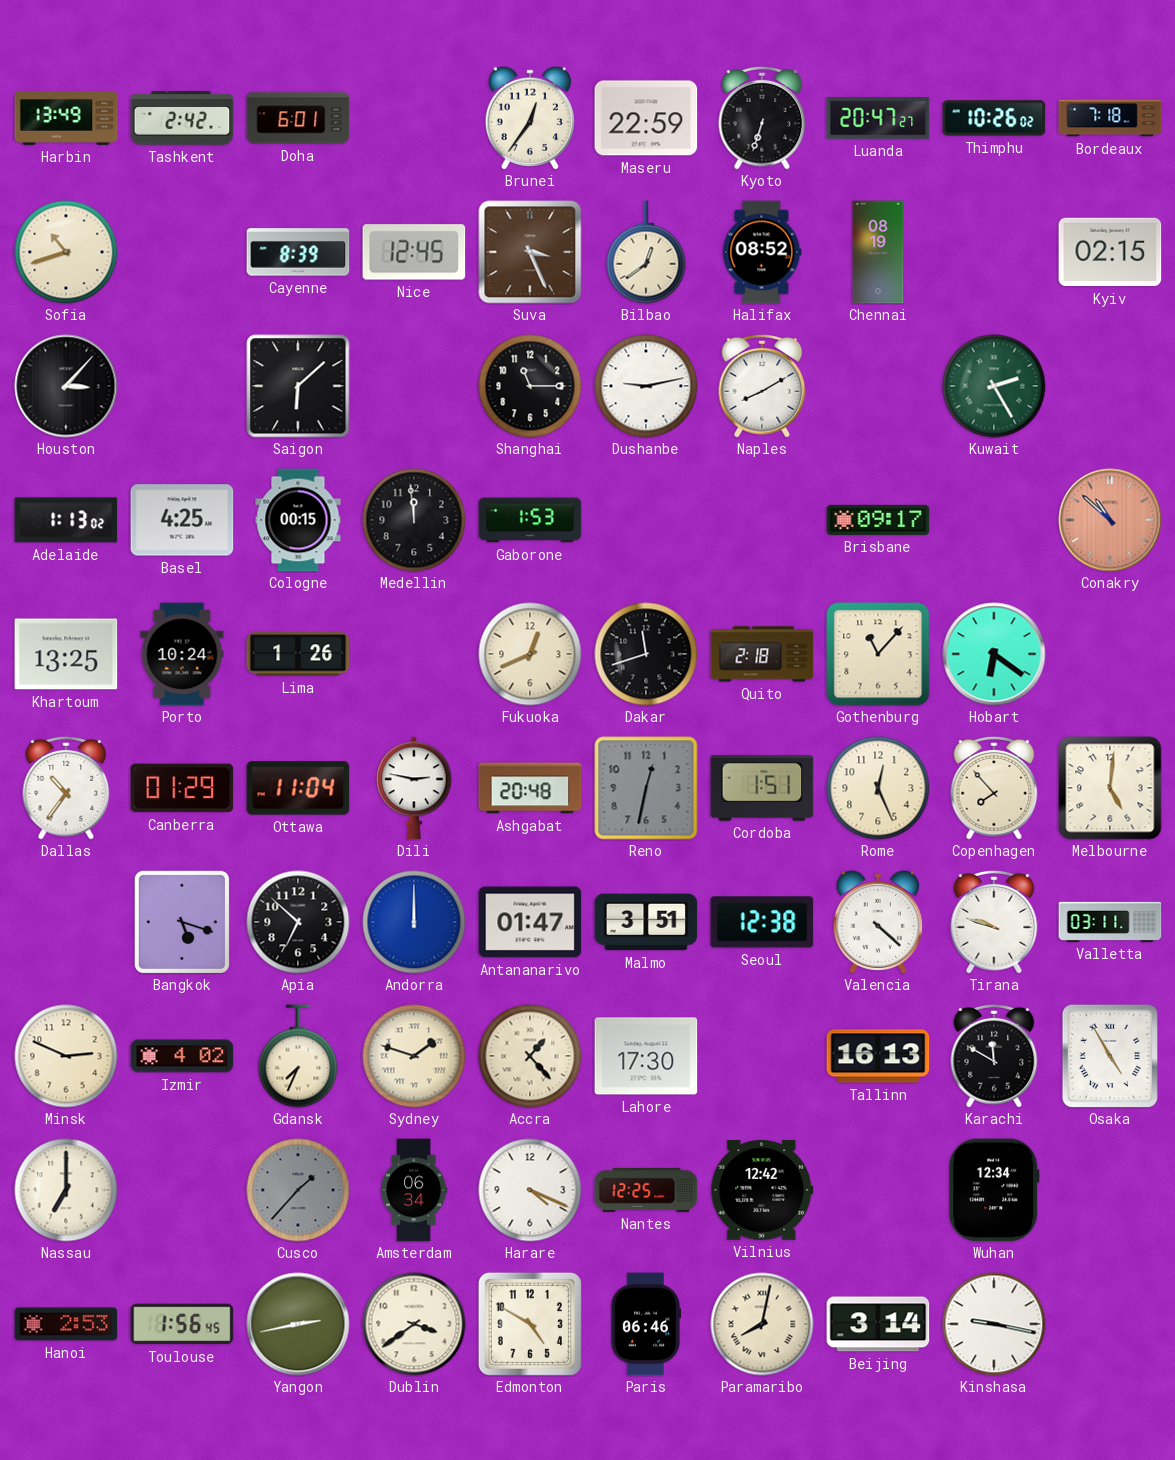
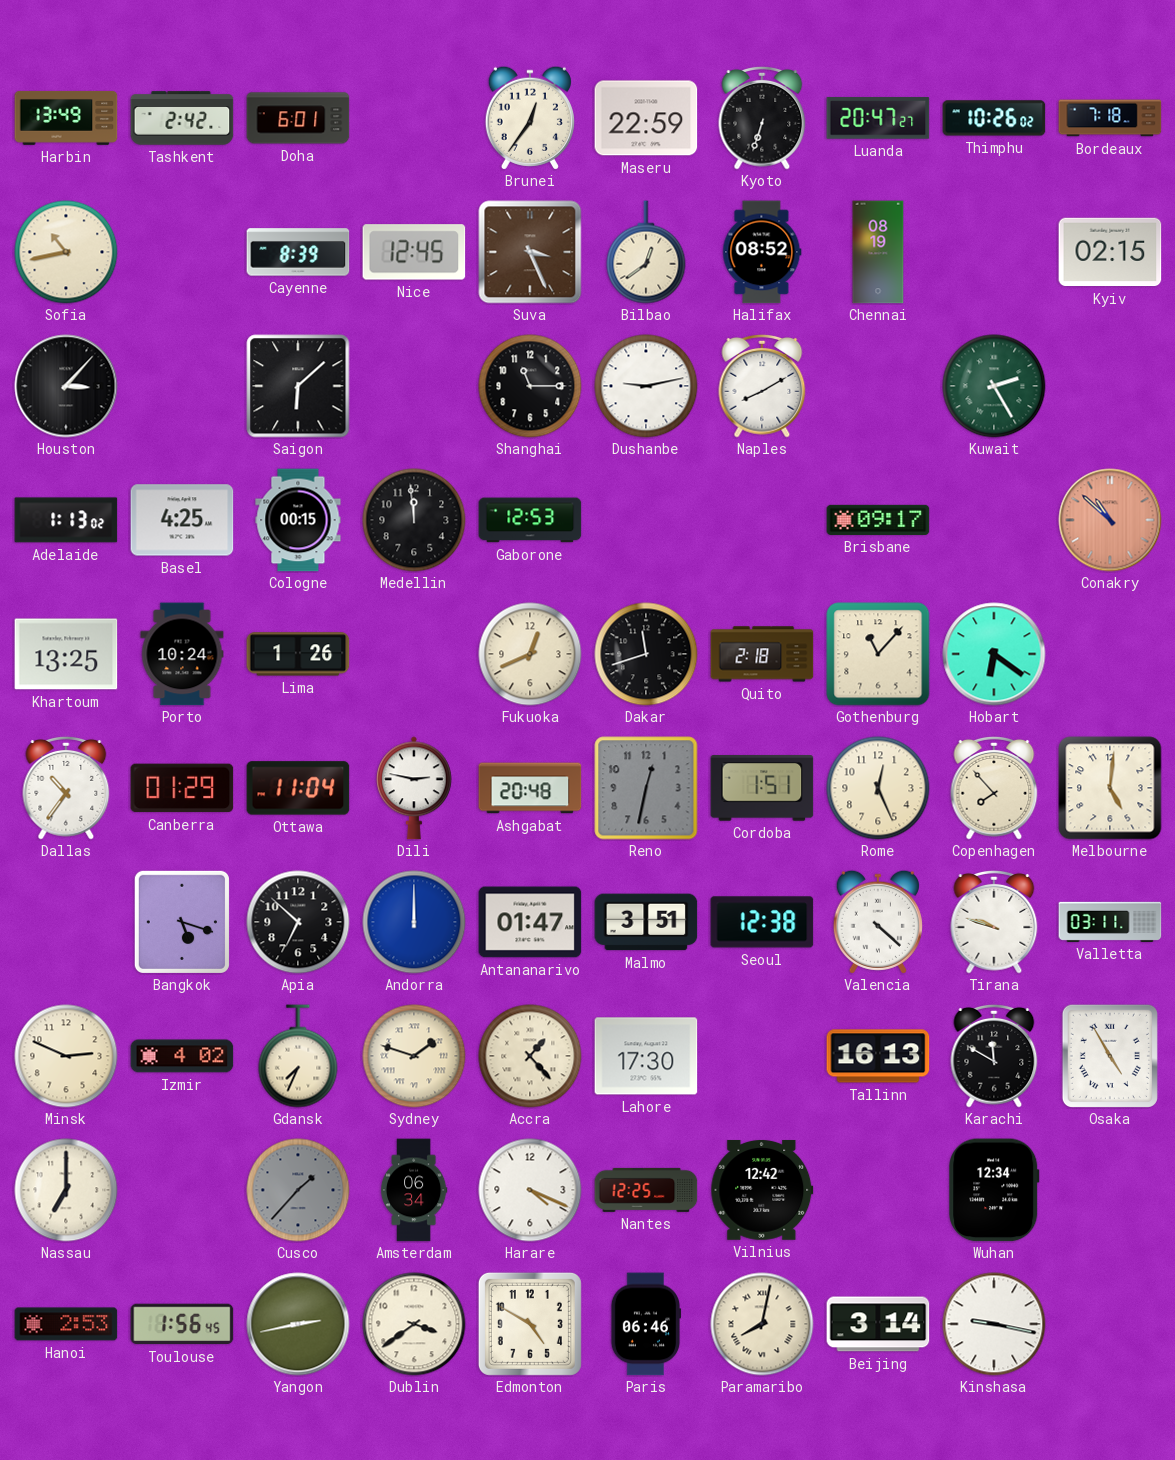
Sofia: 10:42 -> 10:43
Gaborone: 1:53 -> 12:53
